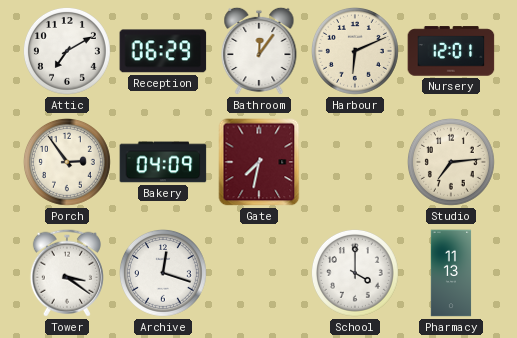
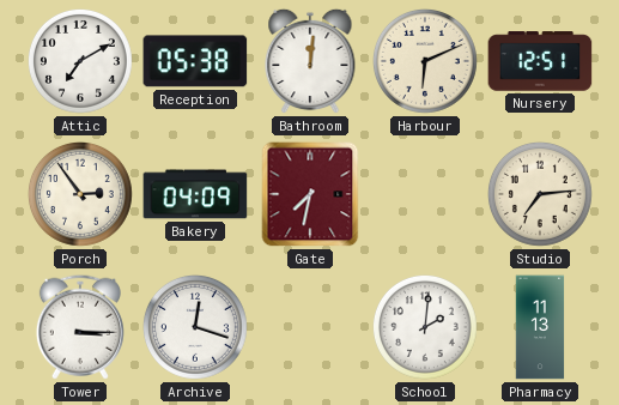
Reception: 06:29 -> 05:38
Bathroom: 12:06 -> 12:01
Nursery: 12:01 -> 12:51
Tower: 3:21 -> 3:15
School: 4:00 -> 2:01
